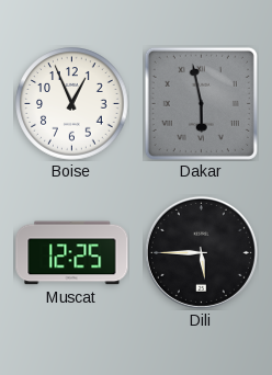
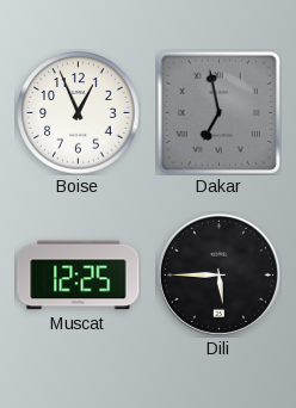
Dakar: 5:58 -> 6:58
